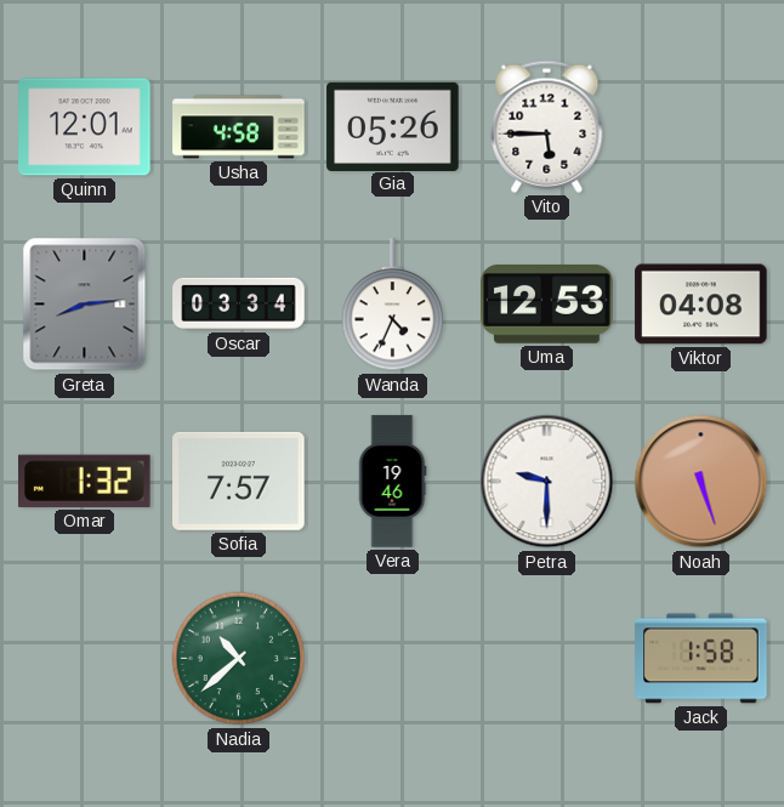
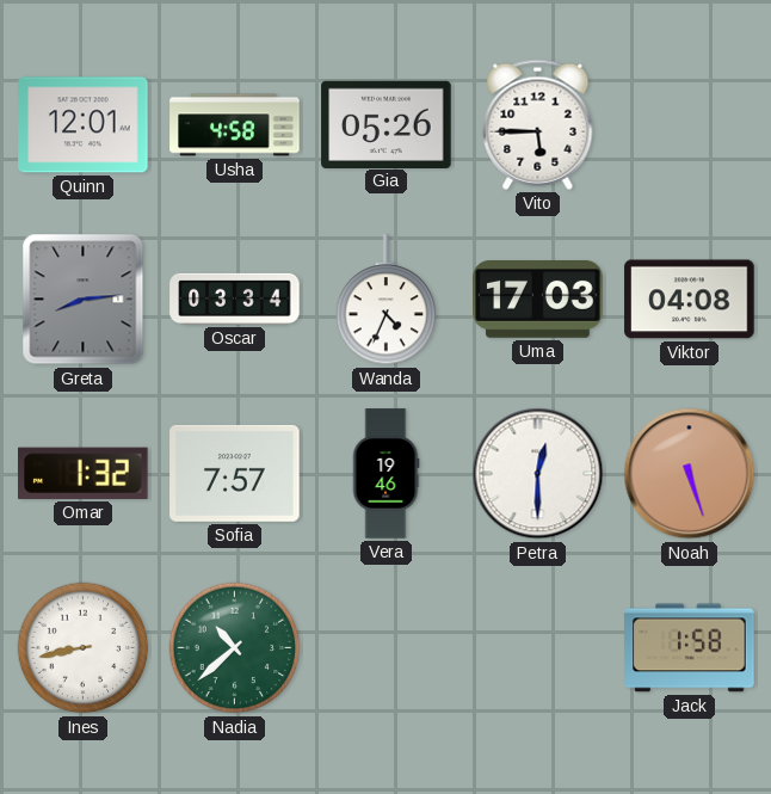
Uma: 12:53 -> 17:03
Petra: 9:30 -> 12:30
Ines: none -> 8:43
